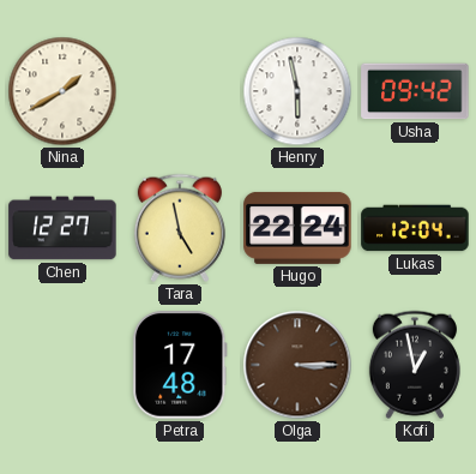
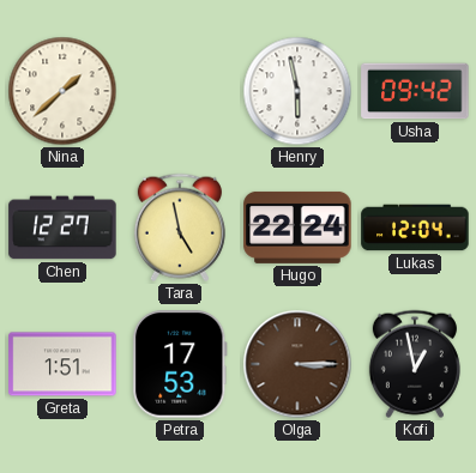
Nina: 1:40 -> 1:38
Greta: none -> 1:51
Petra: 17:48 -> 17:53
